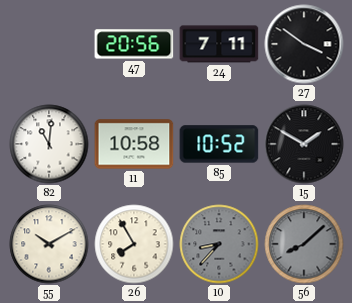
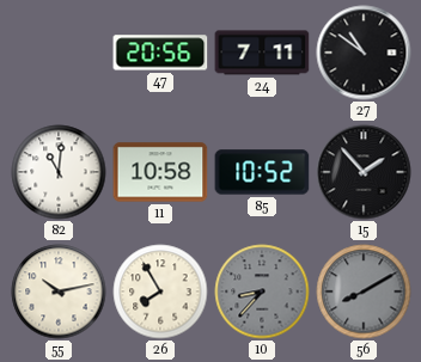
27: 3:51 -> 10:51
15: 1:50 -> 1:53
55: 10:10 -> 10:13
56: 8:08 -> 8:10
